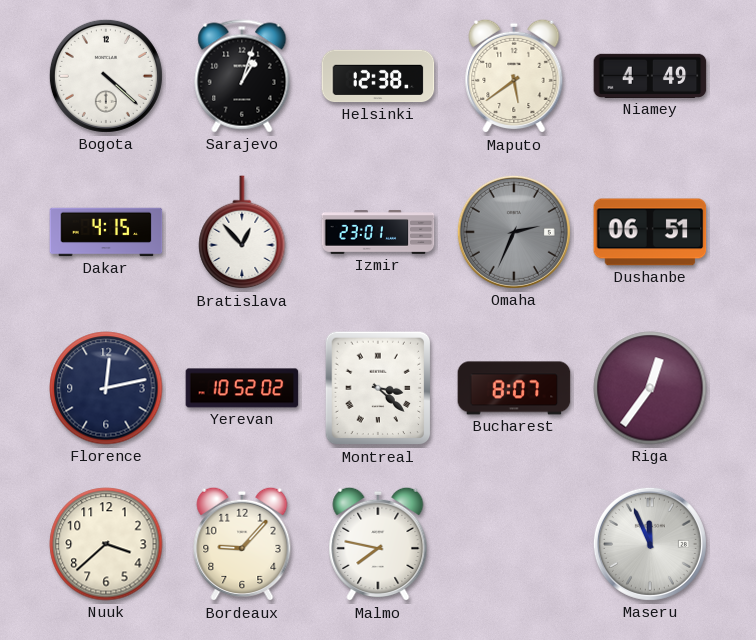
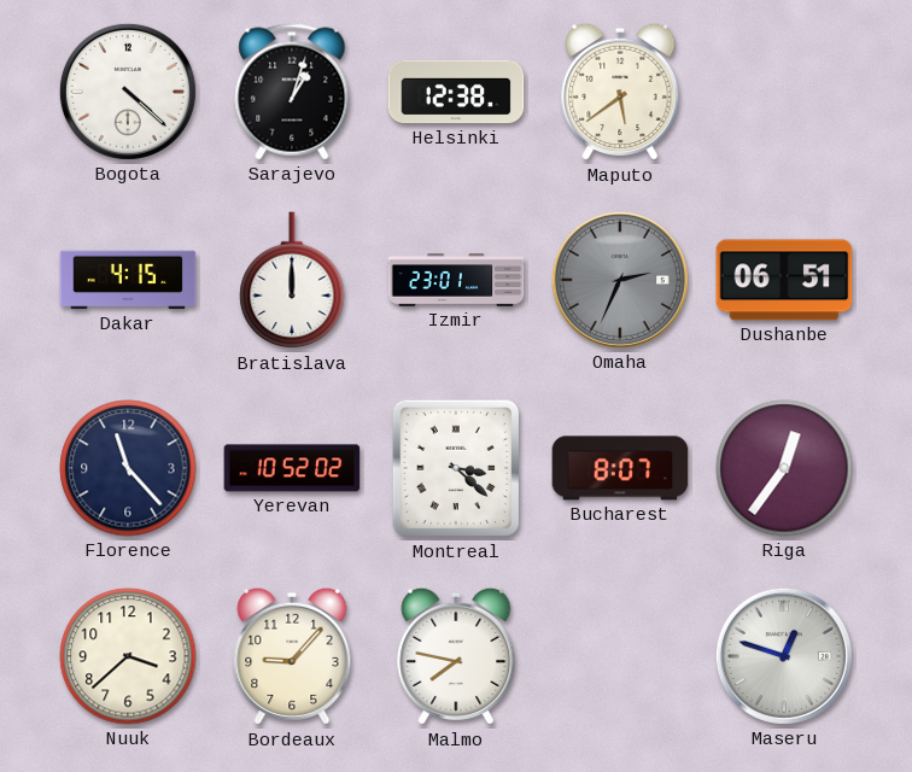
Niamey: 4:49 -> none
Bratislava: 12:53 -> 12:00
Florence: 12:13 -> 11:23
Maseru: 11:56 -> 12:48
